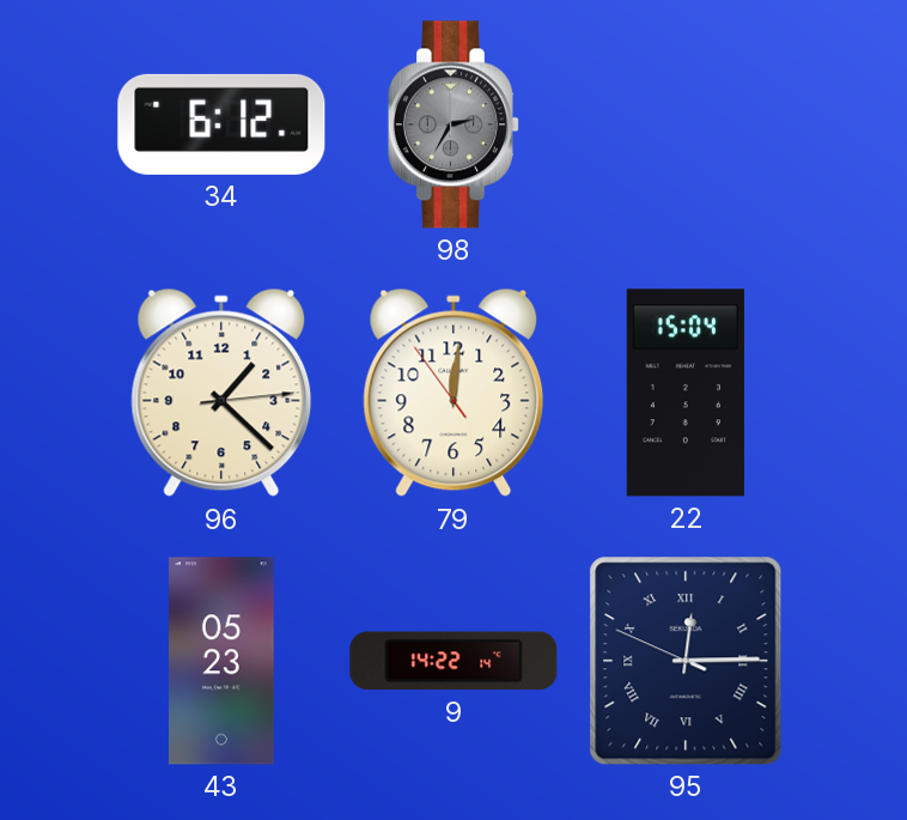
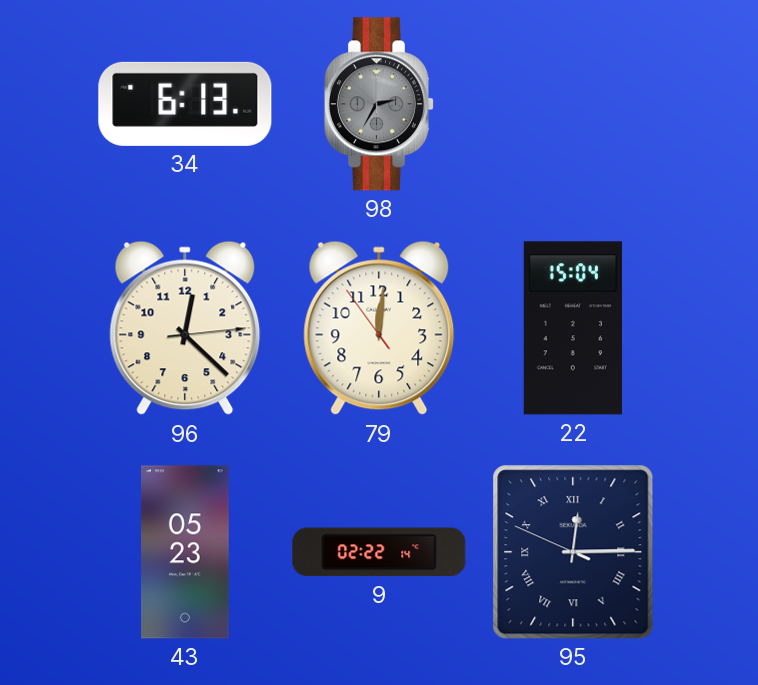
34: 6:12 -> 6:13
96: 1:22 -> 12:22
9: 14:22 -> 02:22
